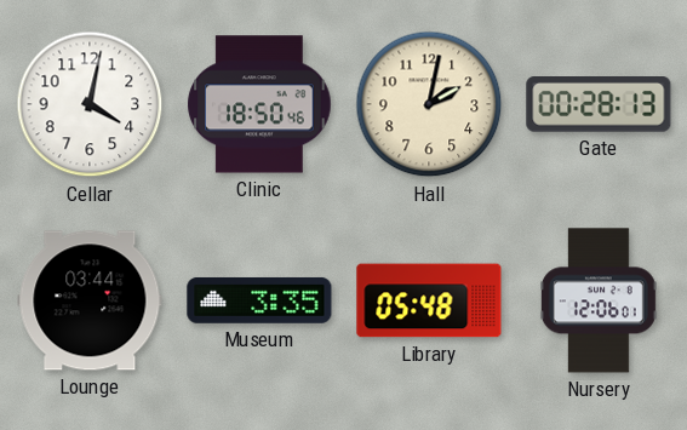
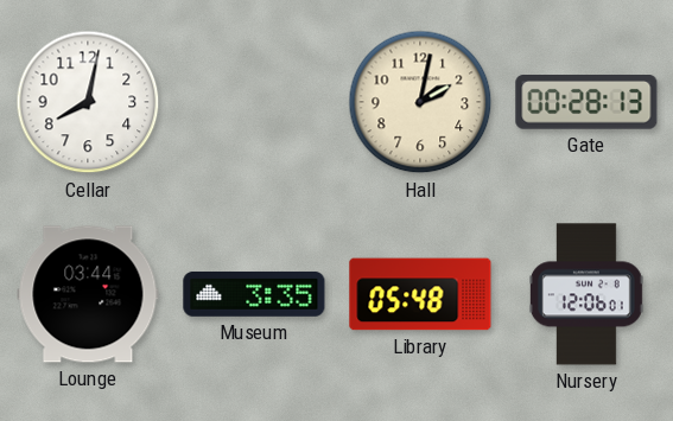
Cellar: 4:02 -> 8:02
Clinic: 18:50 -> none
